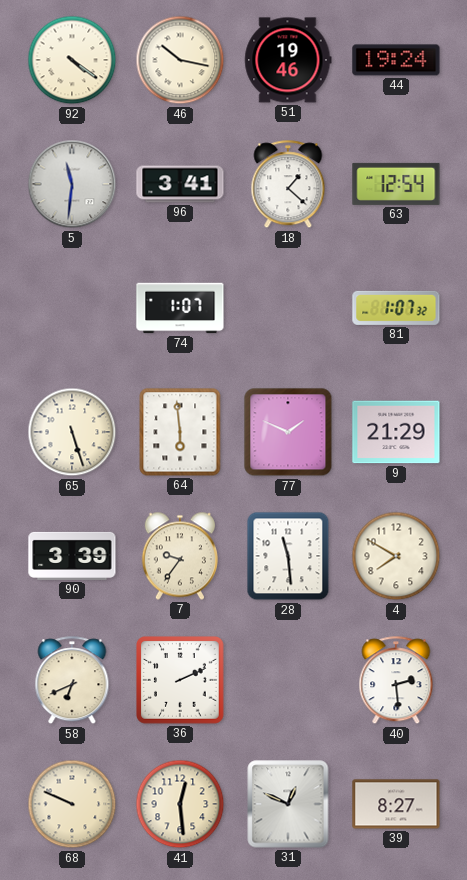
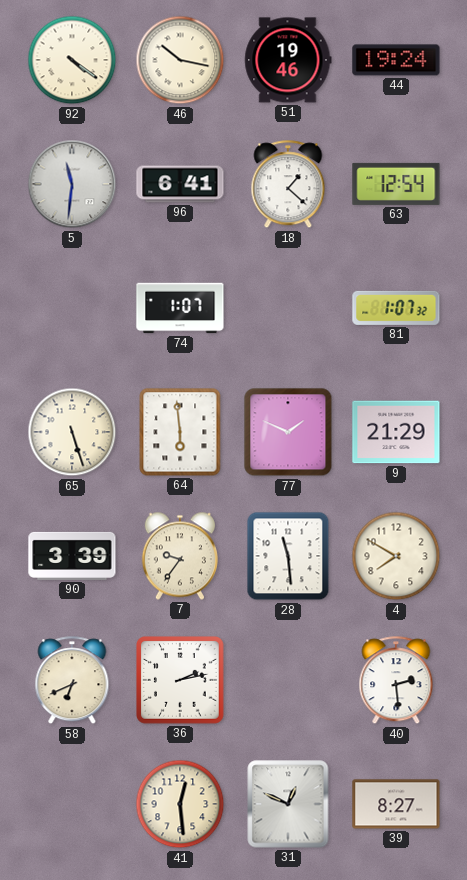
96: 3:41 -> 6:41
36: 2:11 -> 2:13
68: 9:49 -> none
